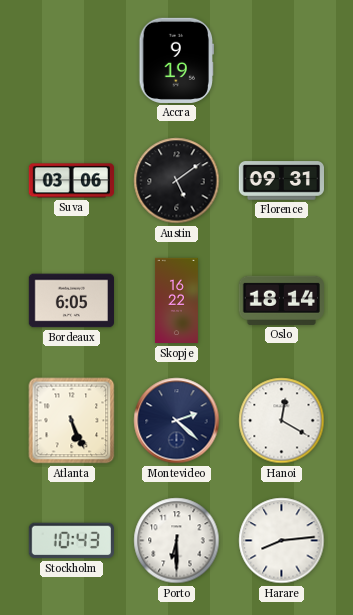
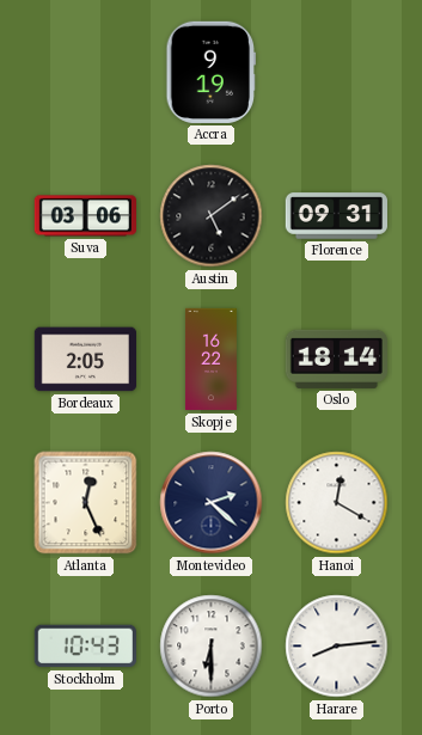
Bordeaux: 6:05 -> 2:05
Atlanta: 5:26 -> 12:26
